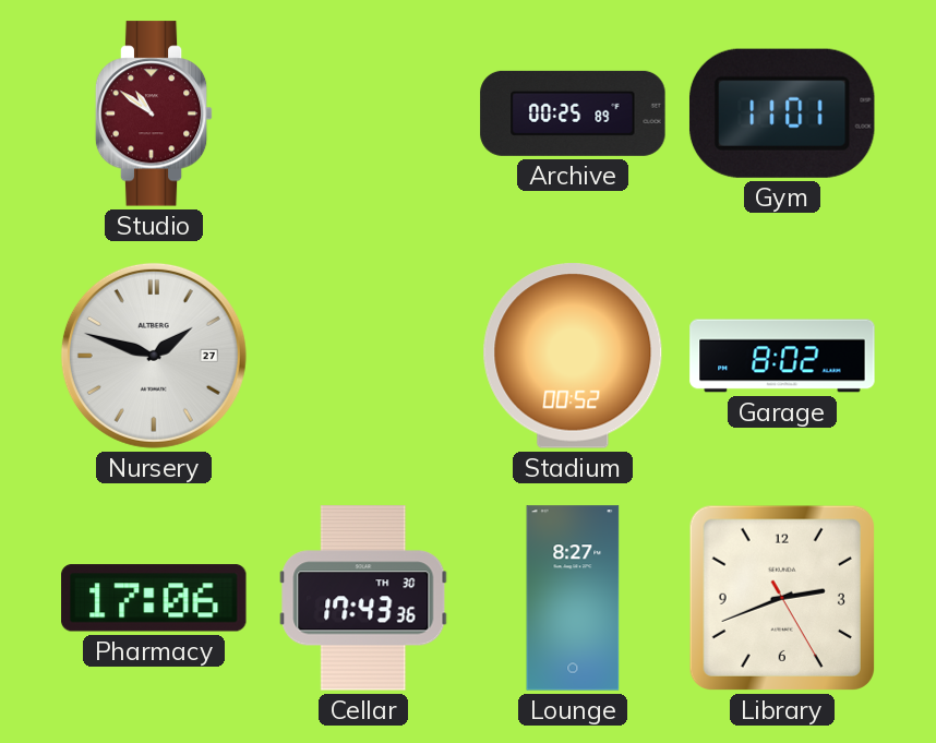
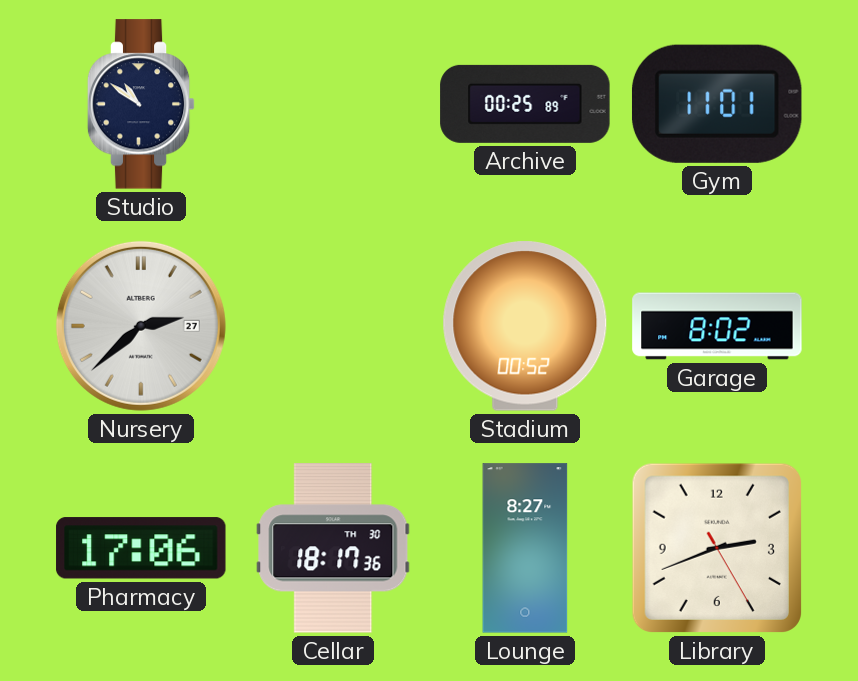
Studio dial: burgundy -> navy
Nursery: 1:48 -> 2:38
Cellar: 17:43 -> 18:17
